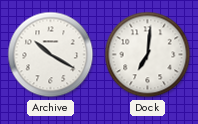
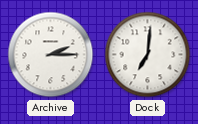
Archive: 10:20 -> 2:15
